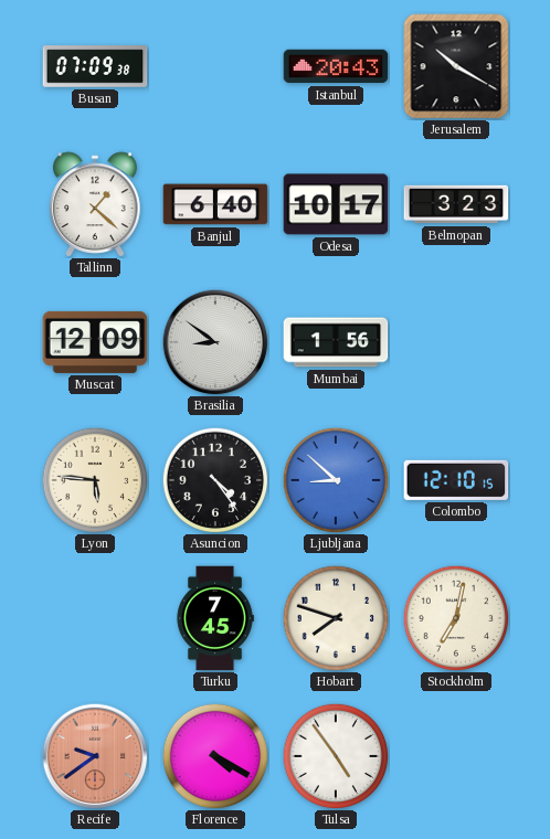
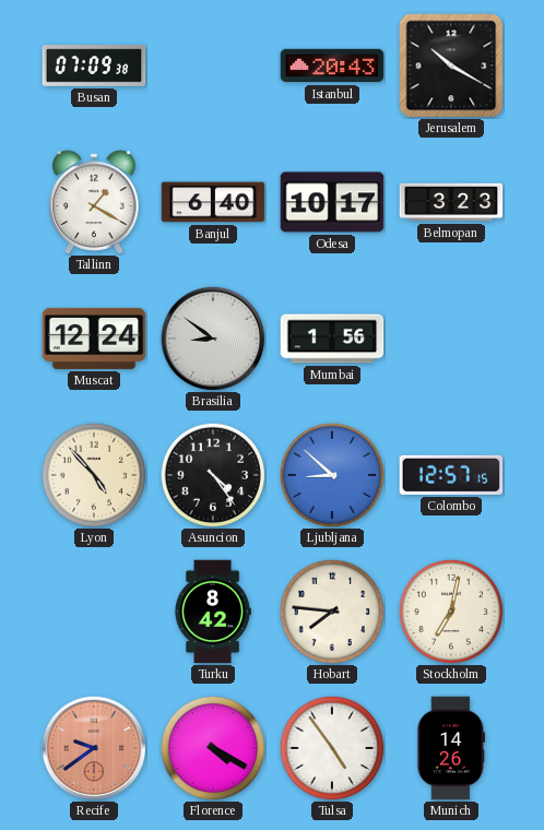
Tallinn: 1:22 -> 1:20
Muscat: 12:09 -> 12:24
Lyon: 5:46 -> 4:53
Colombo: 12:10 -> 12:57
Turku: 7:45 -> 8:42
Hobart: 7:48 -> 7:46
Munich: none -> 14:26
